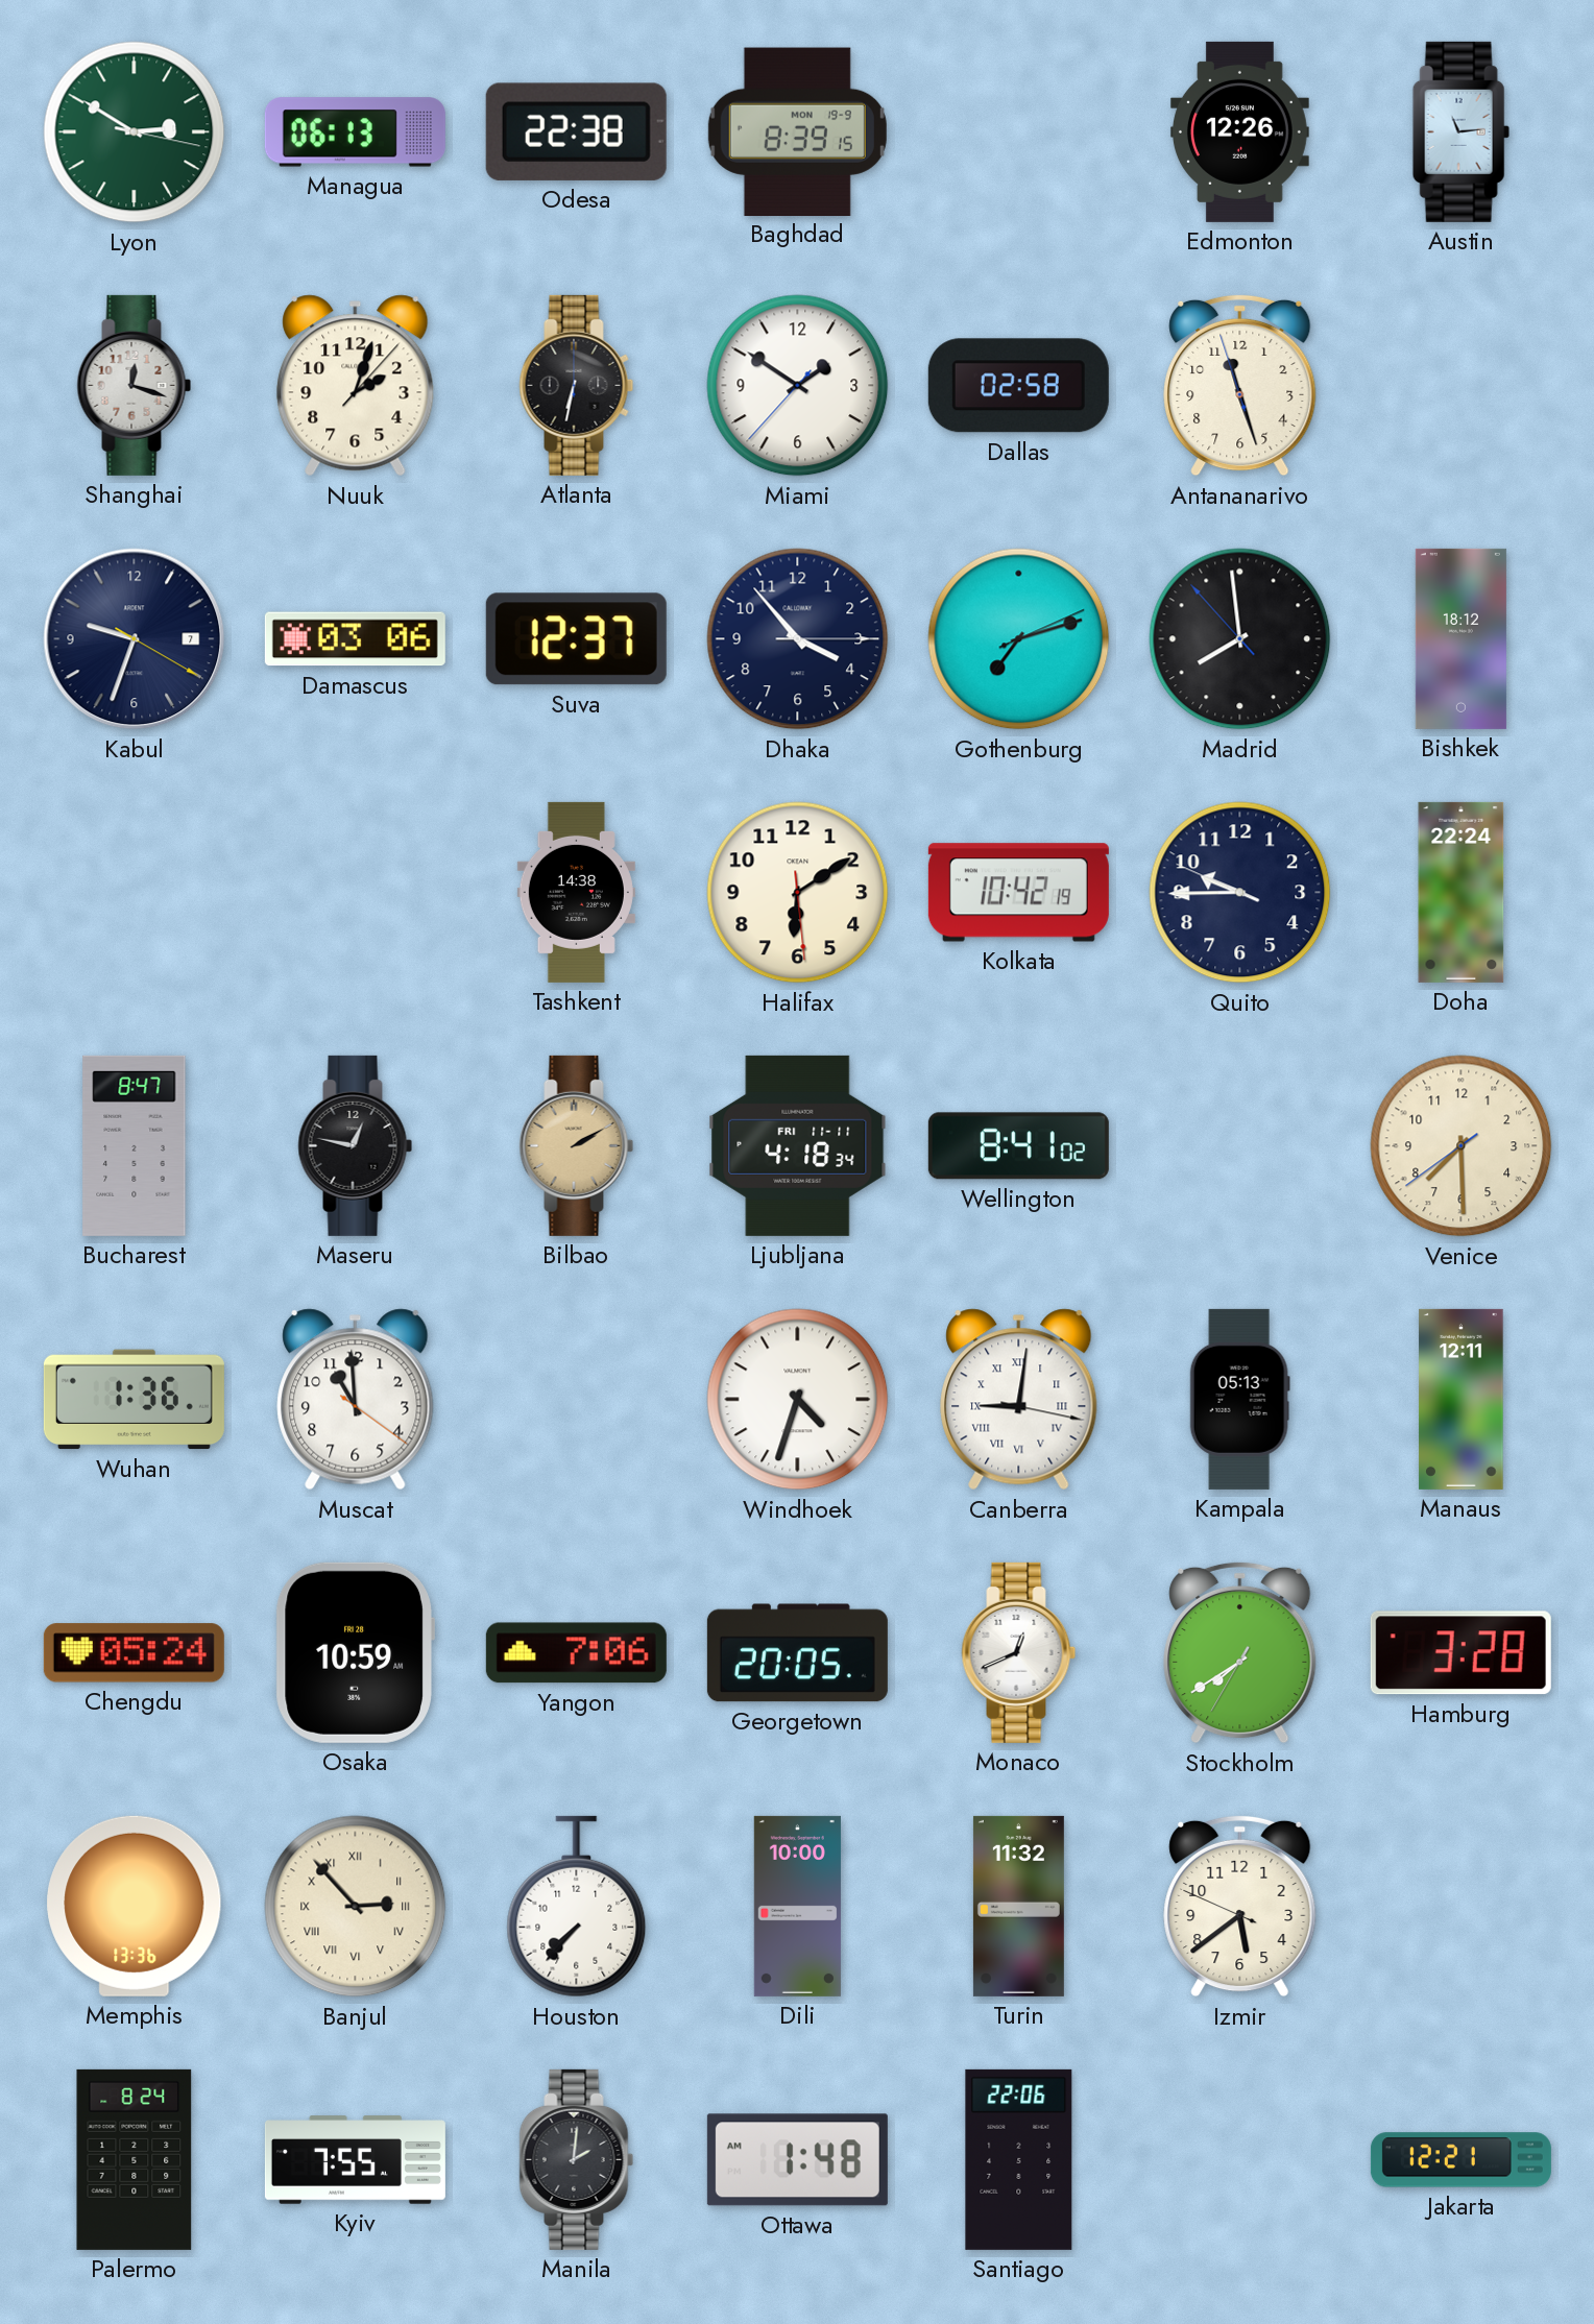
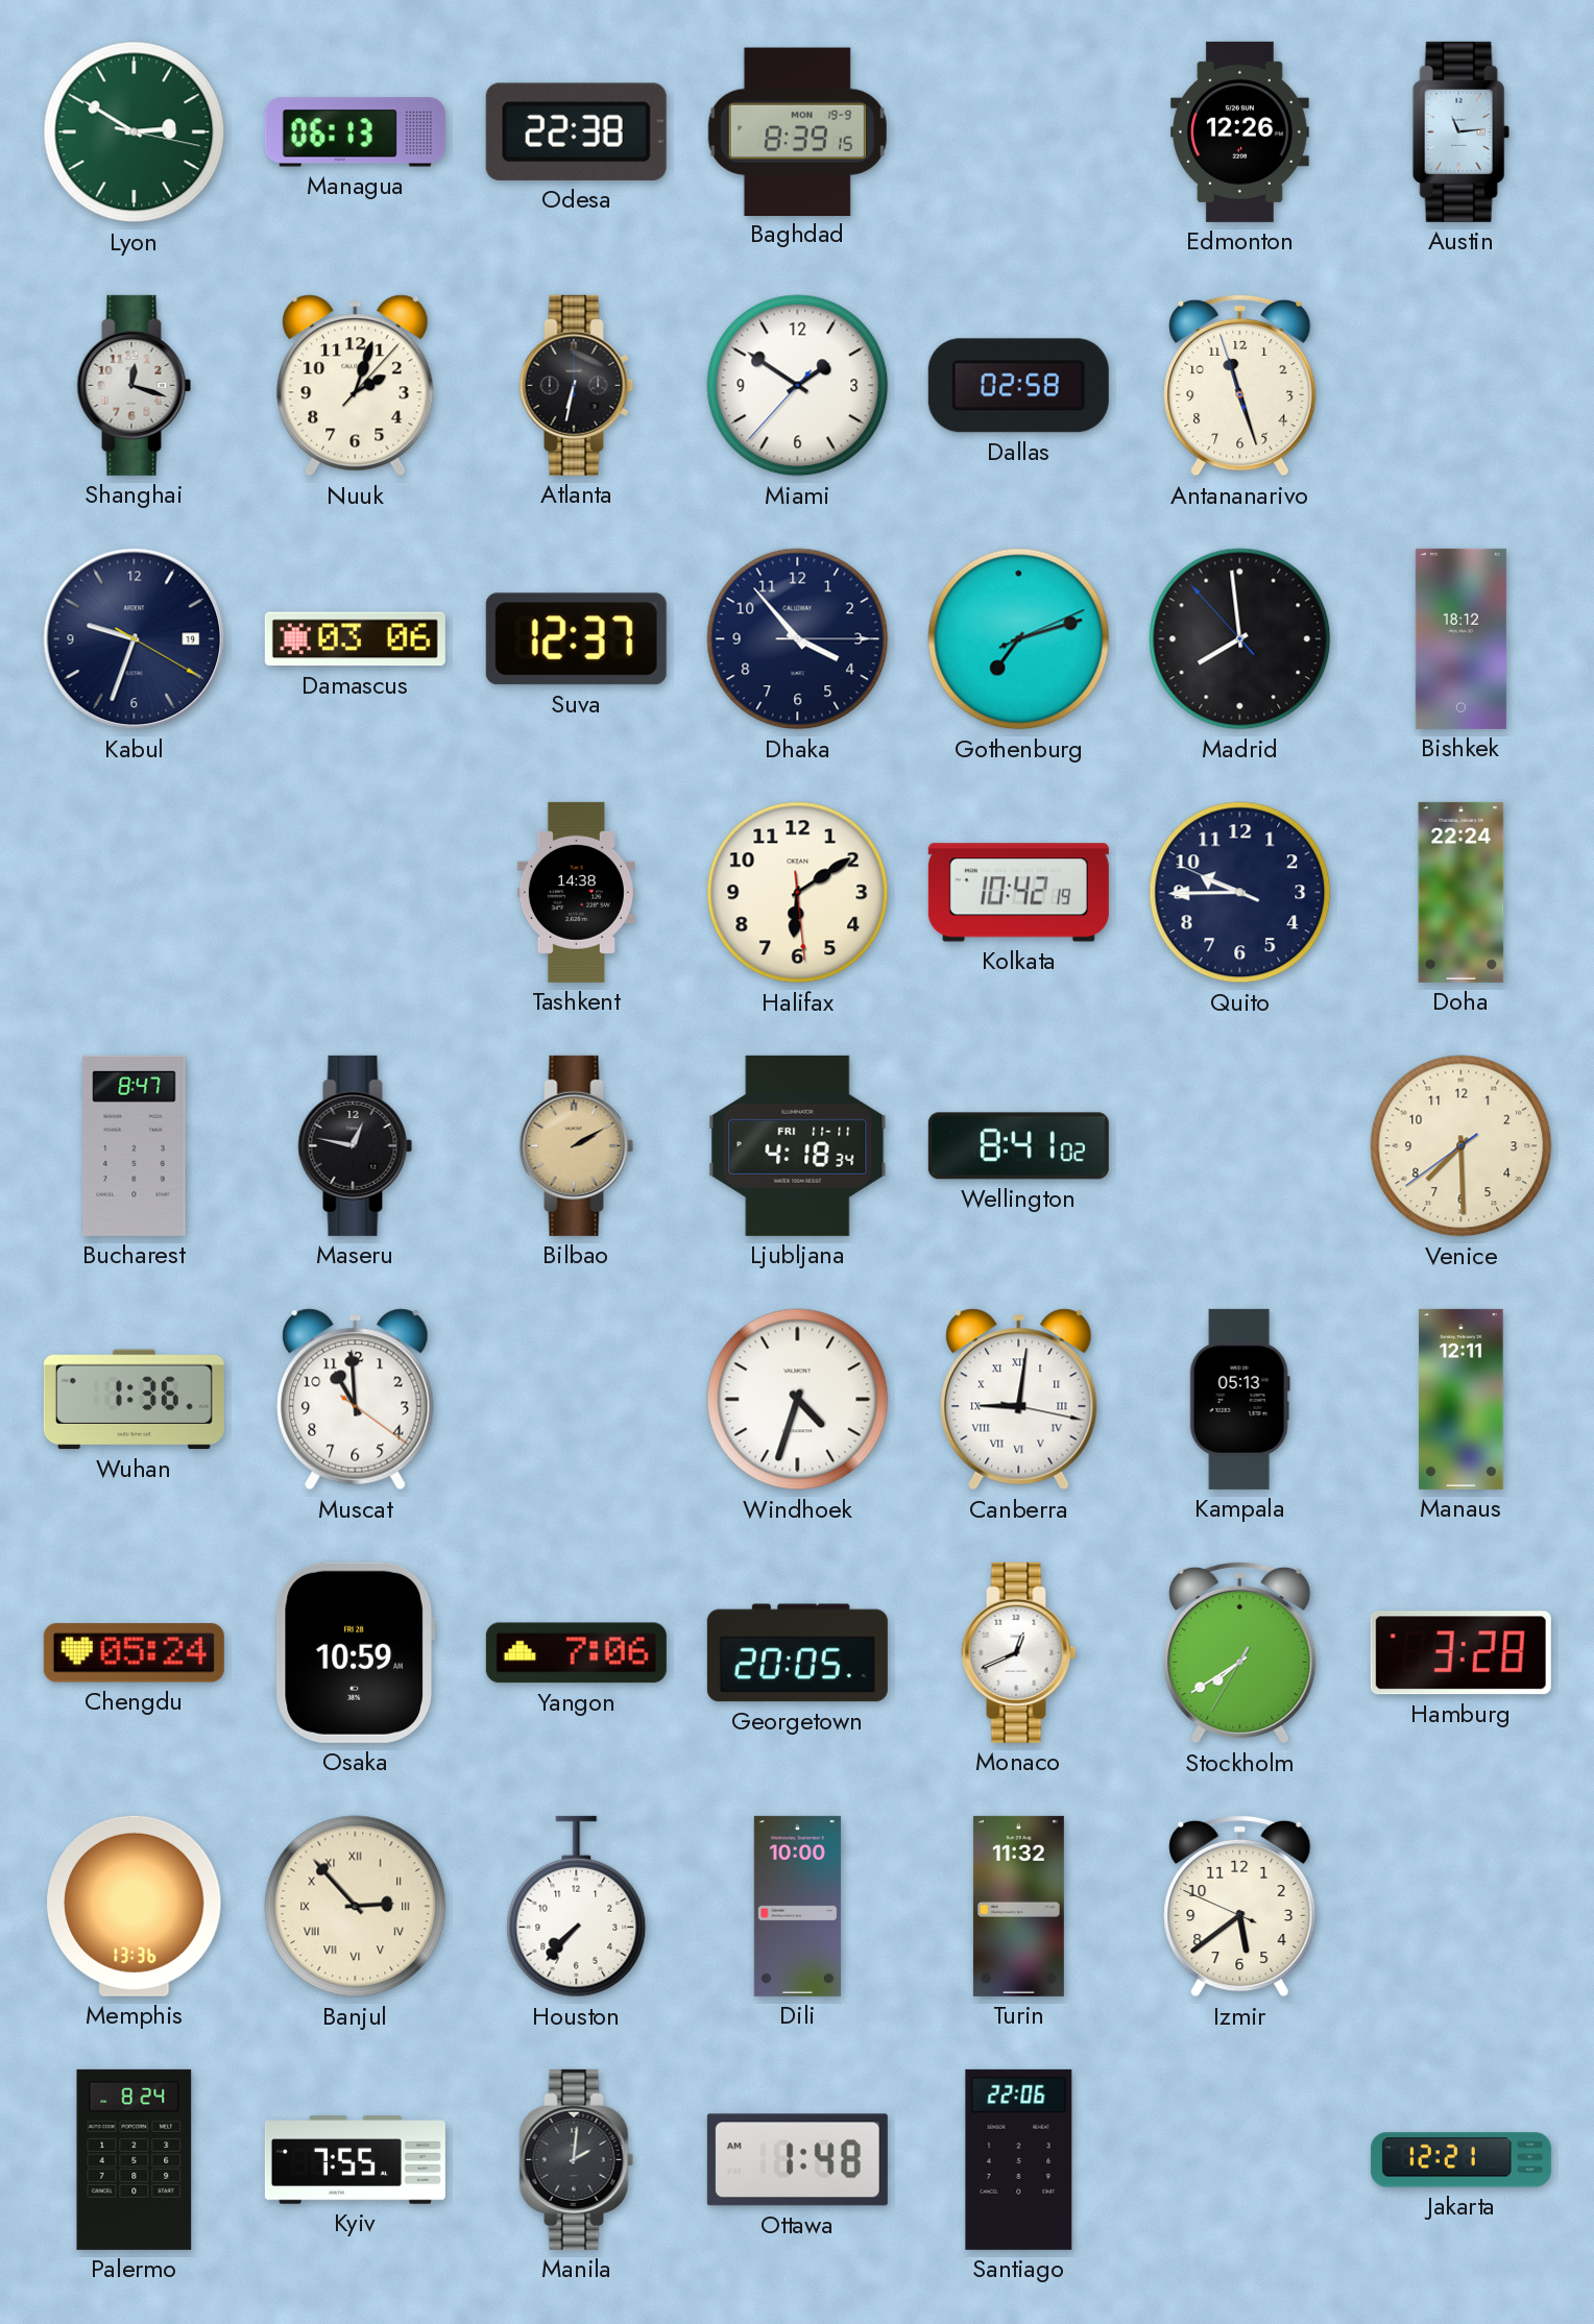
Kabul date: 7 -> 19
